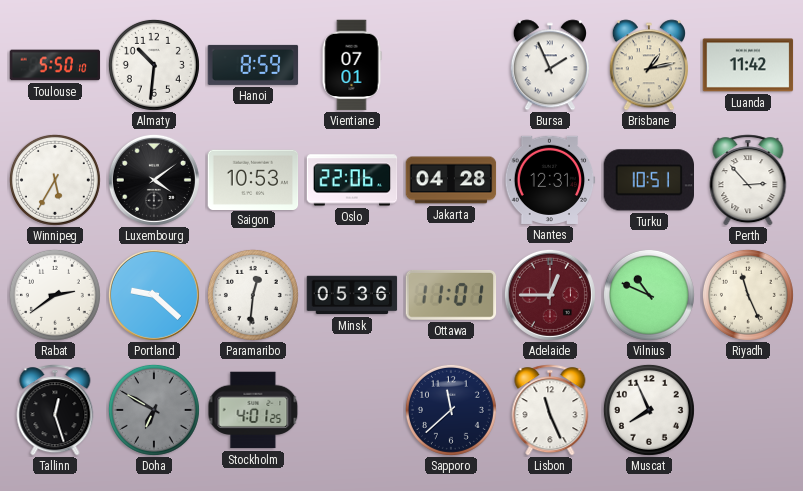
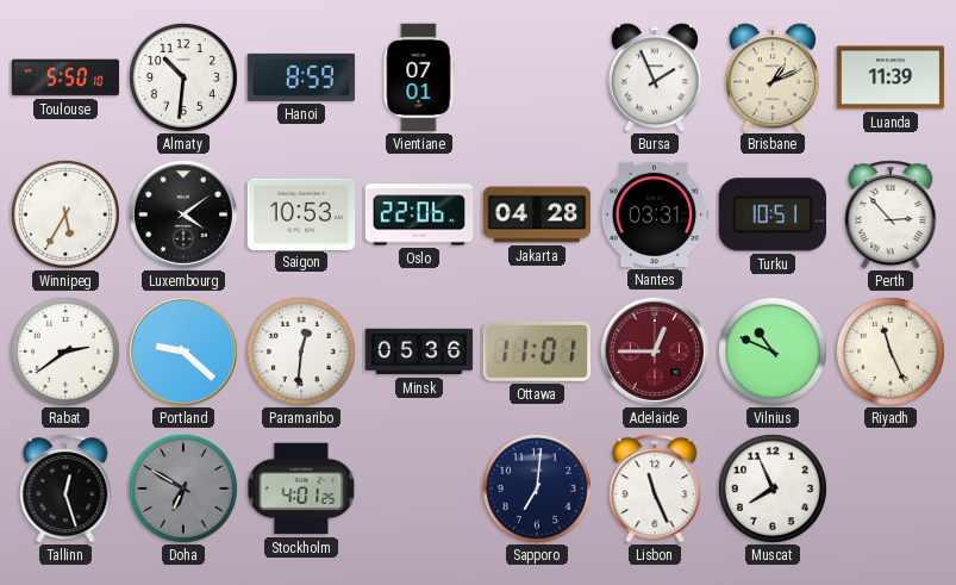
Brisbane: 1:13 -> 1:11
Luanda: 11:42 -> 11:39
Nantes: 12:31 -> 03:31
Sapporo: 11:38 -> 7:01
